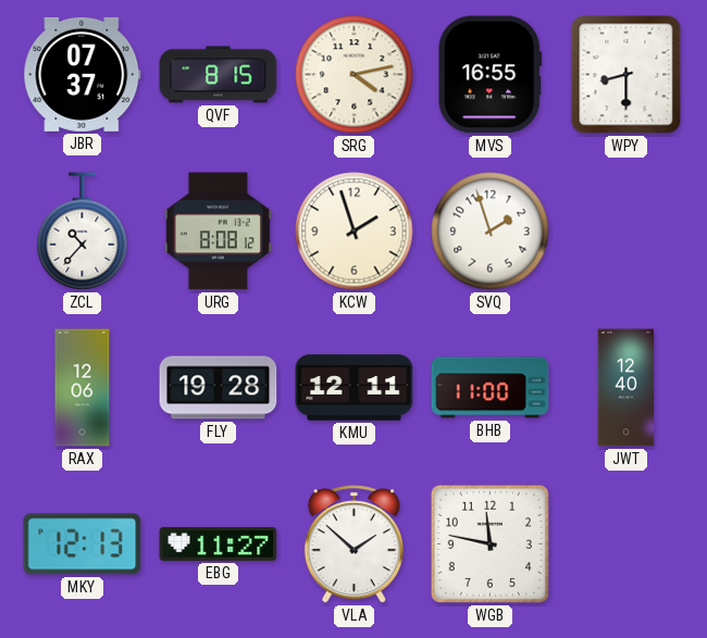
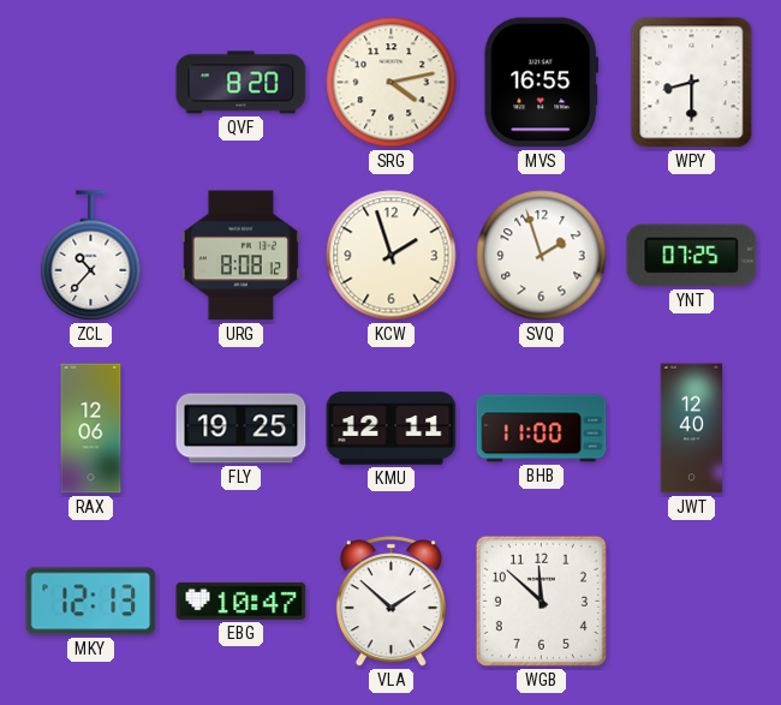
JBR: 07:37 -> none
QVF: 8:15 -> 8:20
YNT: none -> 07:25
FLY: 19:28 -> 19:25
EBG: 11:27 -> 10:47
WGB: 11:47 -> 11:52
